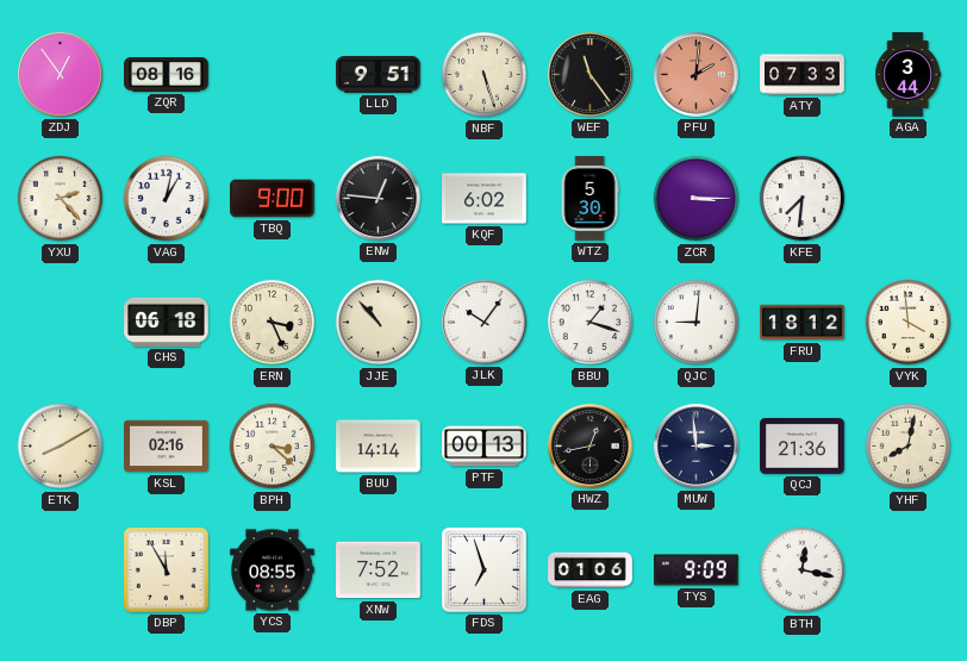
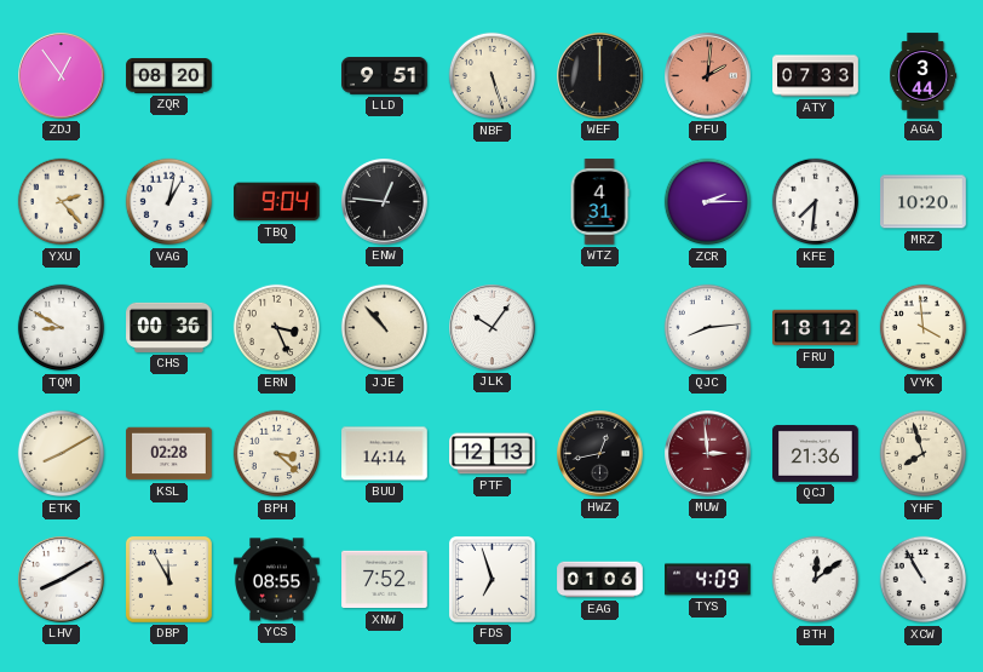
ZQR: 08:16 -> 08:20
WEF: 11:24 -> 12:00
TBQ: 9:00 -> 9:04
KQF: 6:02 -> none
WTZ: 5:30 -> 4:31
ZCR: 3:15 -> 2:15
MRZ: none -> 10:20
TQM: none -> 8:50
CHS: 06:18 -> 00:36
BBU: 1:18 -> none
QJC: 9:01 -> 8:14
KSL: 02:16 -> 02:28
PTF: 00:13 -> 12:13
MUW dial: navy -> burgundy
YHF: 8:02 -> 7:57
LHV: none -> 8:10
TYS: 9:09 -> 4:09
BTH: 12:17 -> 12:09
XCW: none -> 10:55
